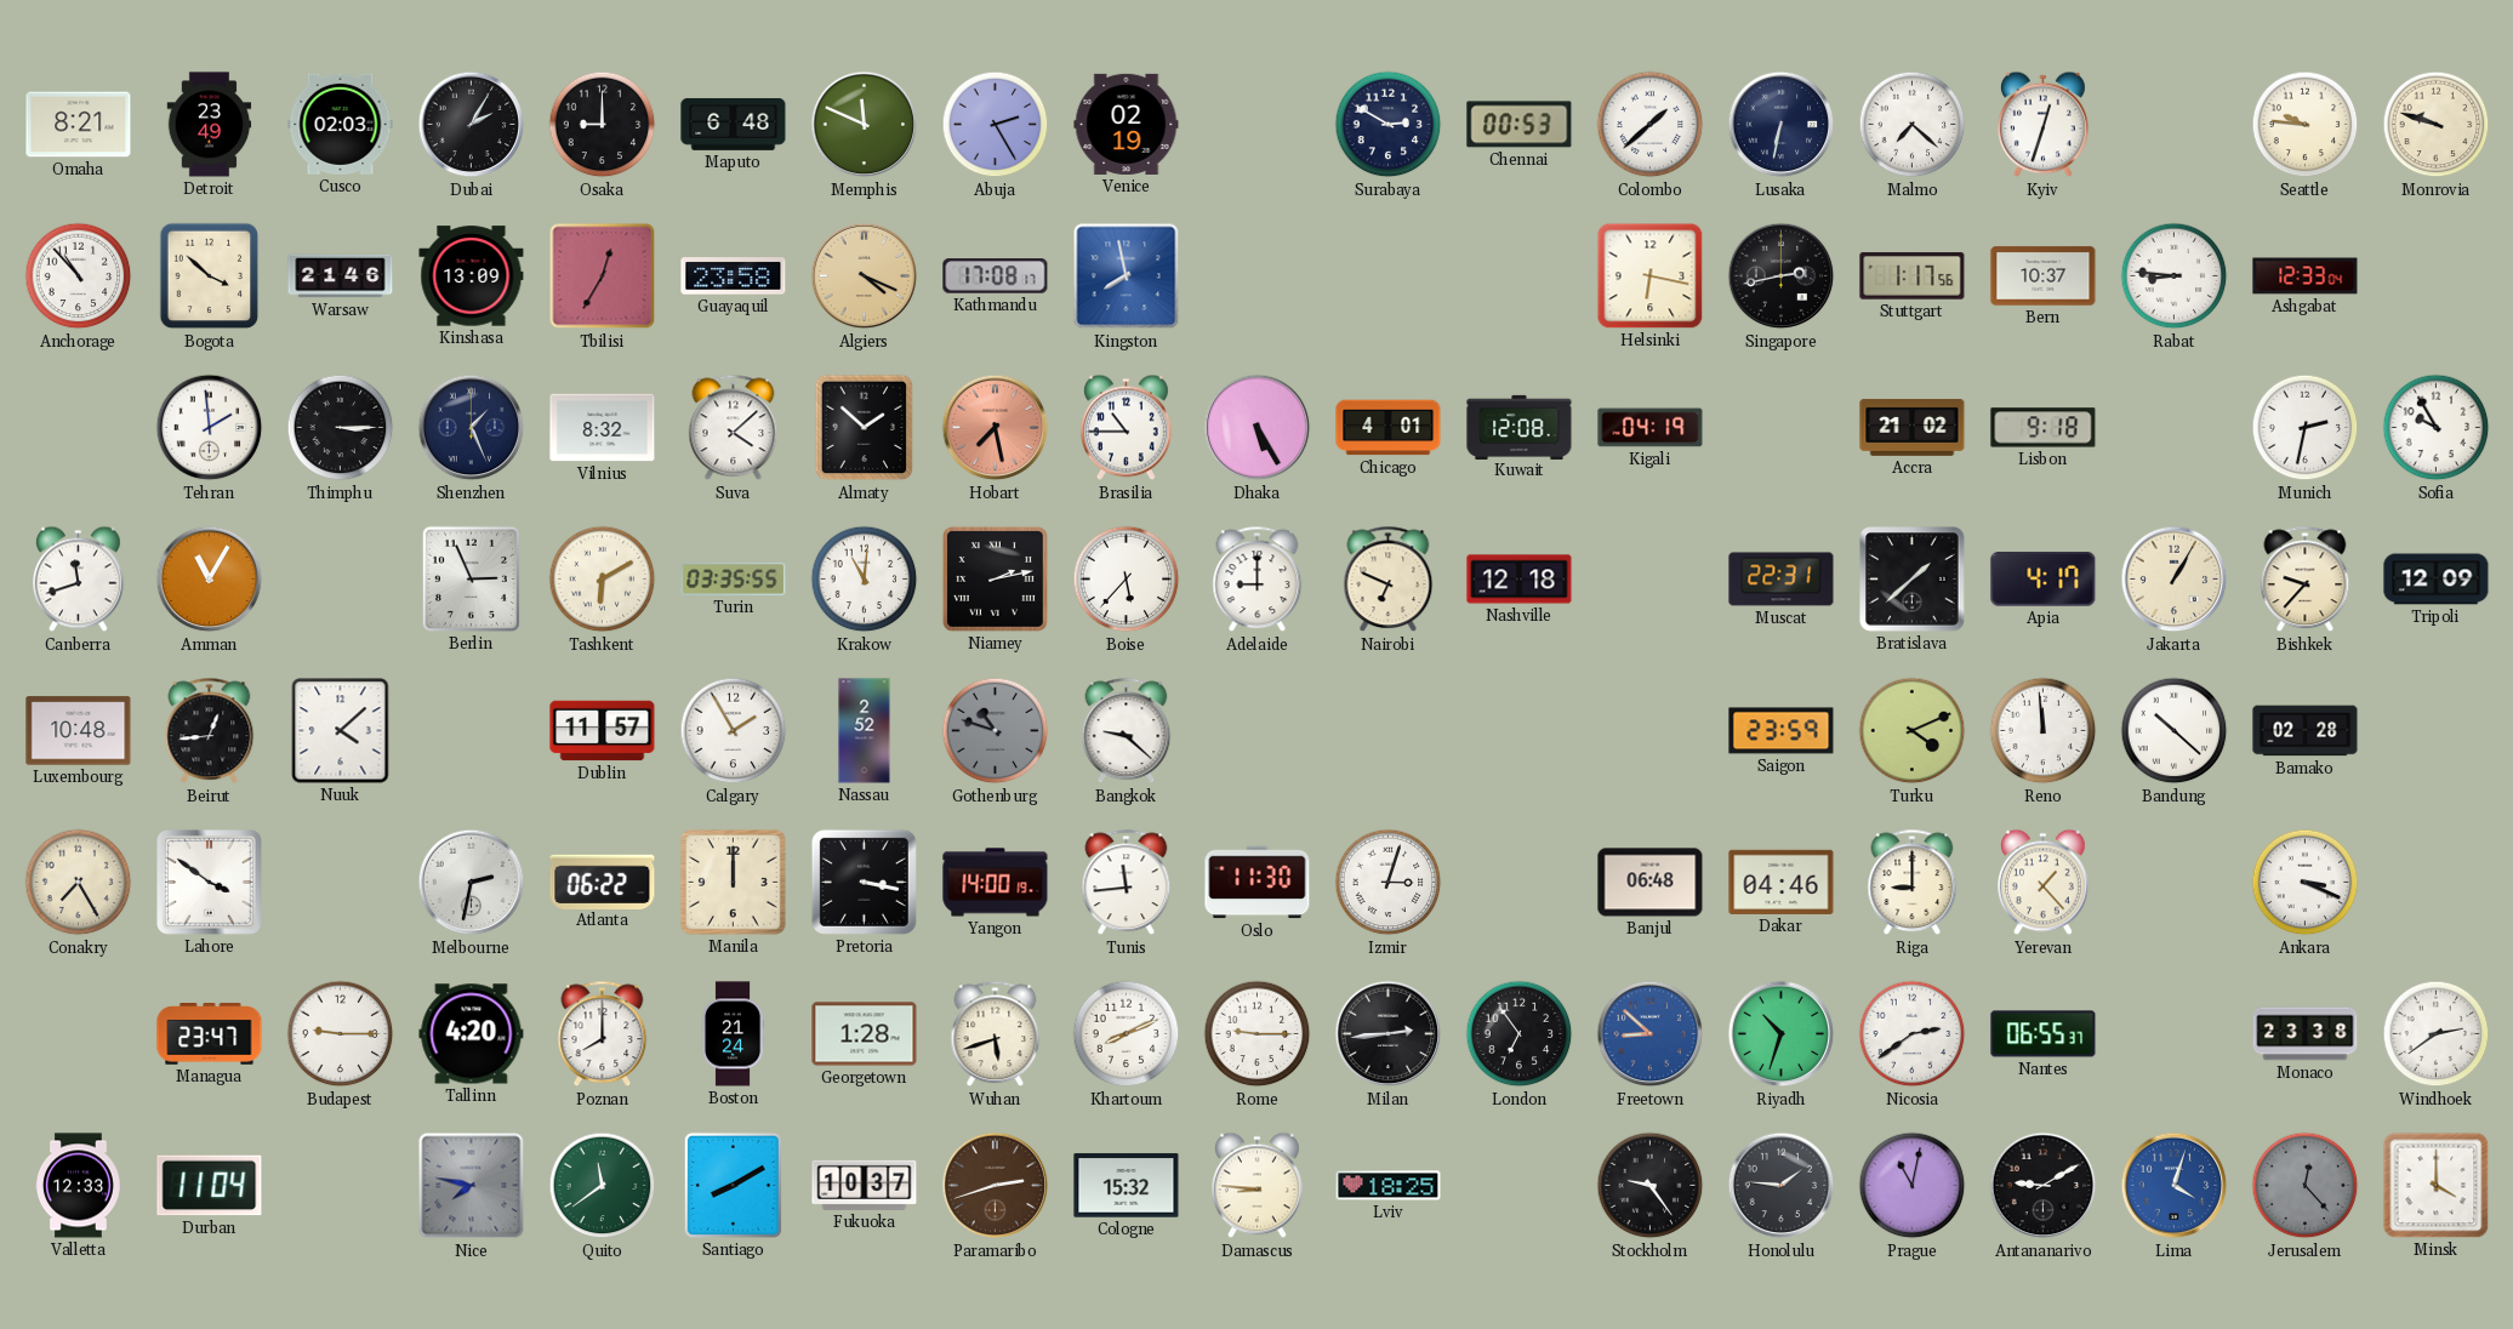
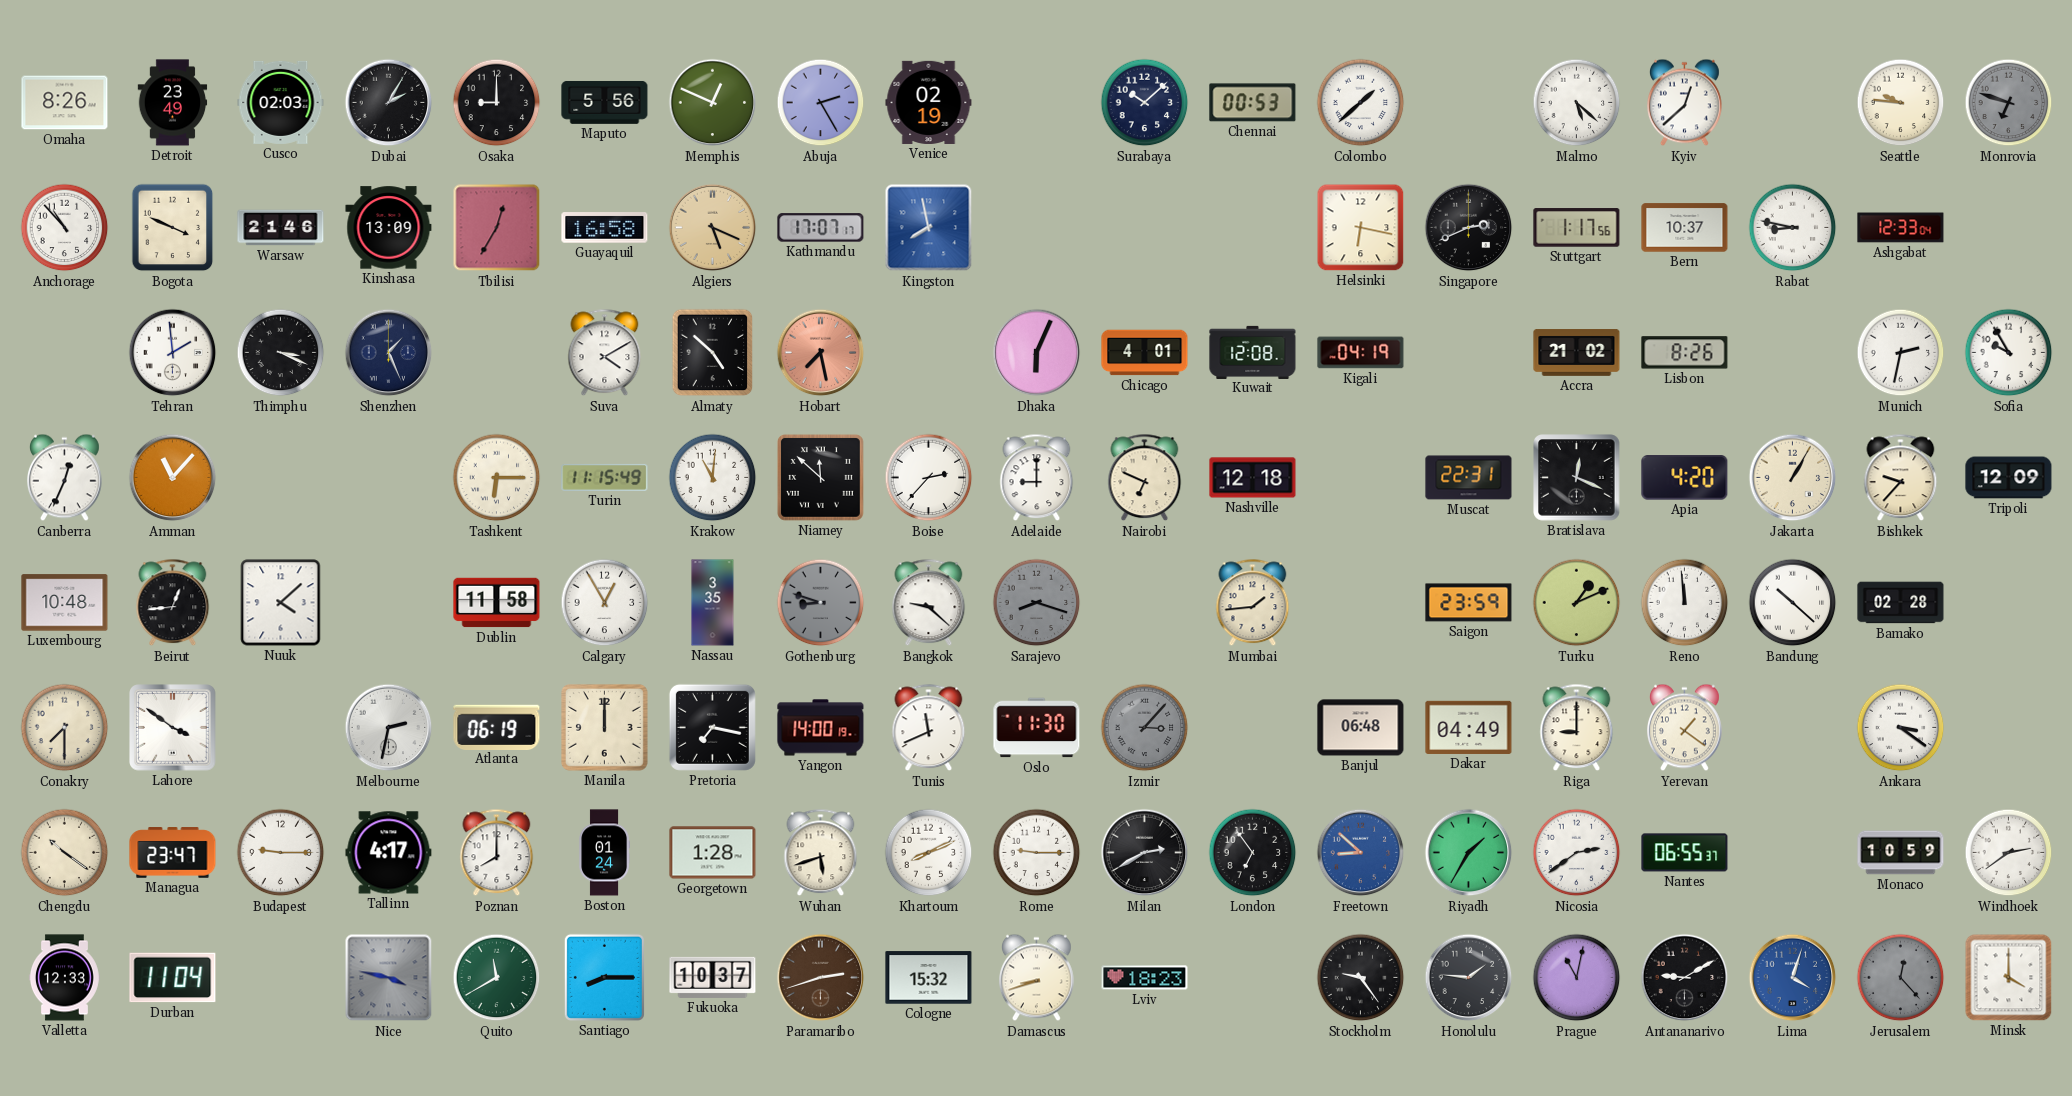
Omaha: 8:21 -> 8:26
Maputo: 6:48 -> 5:56
Memphis: 11:49 -> 12:49
Surabaya: 2:50 -> 10:08
Lusaka: 6:32 -> none
Malmo: 7:22 -> 5:22
Kyiv: 12:33 -> 12:38
Monrovia: 9:48 -> 6:48
Monrovia dial: cream -> grey
Bogota: 3:52 -> 3:49
Guayaquil: 23:58 -> 16:58
Algiers: 4:19 -> 5:19
Kathmandu: 17:08 -> 17:07
Singapore: 2:43 -> 2:41
Rabat: 8:46 -> 8:47
Thimphu: 3:15 -> 3:19
Vilnius: 8:32 -> none
Suva: 4:08 -> 4:10
Almaty: 1:52 -> 4:52
Brasilia: 10:45 -> none
Dhaka: 5:25 -> 6:04
Lisbon: 9:18 -> 8:26
Canberra: 11:42 -> 12:34
Amman: 11:05 -> 11:07
Berlin: 2:56 -> none
Tashkent: 6:10 -> 6:15
Turin: 03:35 -> 11:15
Niamey: 2:13 -> 11:52
Boise: 5:37 -> 2:37
Bratislava: 1:38 -> 12:19
Apia: 4:17 -> 4:20
Dublin: 11:57 -> 11:58
Calgary: 1:55 -> 12:55
Nassau: 2:52 -> 3:35
Gothenburg: 10:48 -> 8:48
Sarajevo: none -> 8:18
Mumbai: none -> 1:44
Turku: 4:11 -> 1:11
Conakry: 7:25 -> 7:30
Atlanta: 06:22 -> 06:19
Pretoria: 3:17 -> 7:17
Tunis: 11:44 -> 11:41
Izmir: 3:03 -> 3:07
Izmir dial: white -> grey
Dakar: 04:46 -> 04:49
Yerevan: 1:23 -> 1:21
Ankara: 3:19 -> 3:21
Chengdu: none -> 10:21
Tallinn: 4:20 -> 4:17
Boston: 21:24 -> 01:24
Milan: 2:44 -> 2:40
Riyadh: 10:33 -> 1:35
Monaco: 23:38 -> 10:59
Nice: 7:47 -> 3:47
Quito: 11:39 -> 11:40
Santiago: 8:10 -> 8:15
Damascus: 8:46 -> 8:42
Lviv: 18:25 -> 18:23
